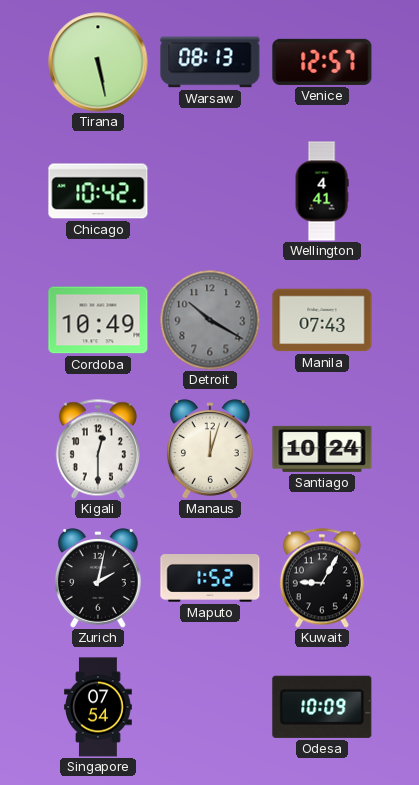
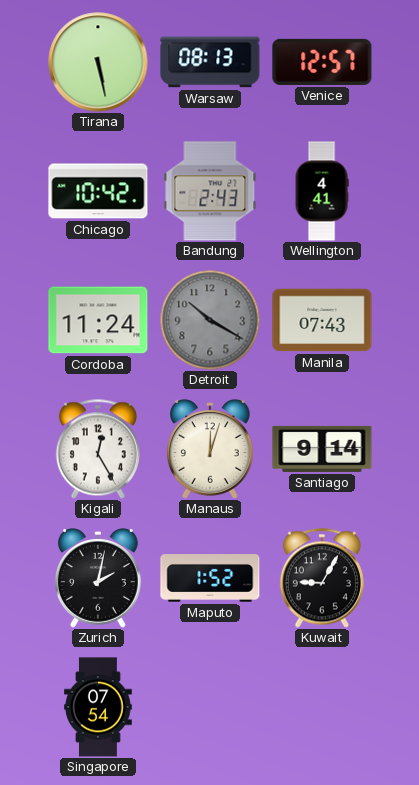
Bandung: none -> 2:43
Cordoba: 10:49 -> 11:24
Kigali: 12:30 -> 12:25
Santiago: 10:24 -> 9:14
Odesa: 10:09 -> none
